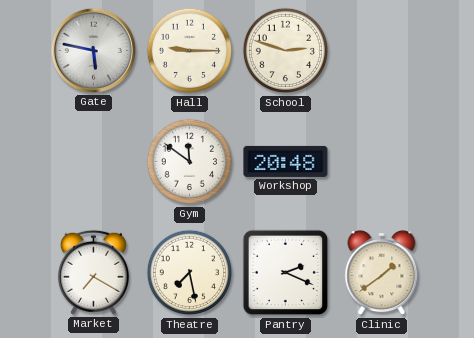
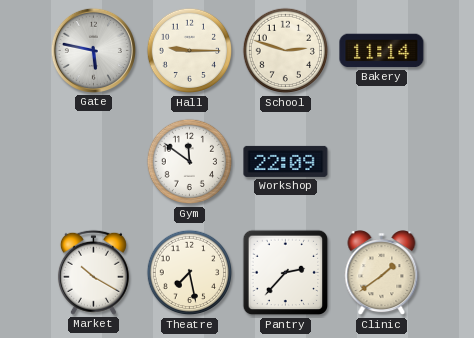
Bakery: none -> 11:14
Workshop: 20:48 -> 22:09
Market: 7:20 -> 10:20
Pantry: 2:19 -> 2:37
